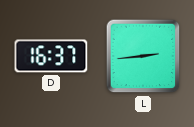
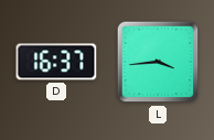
L: 2:44 -> 3:44
